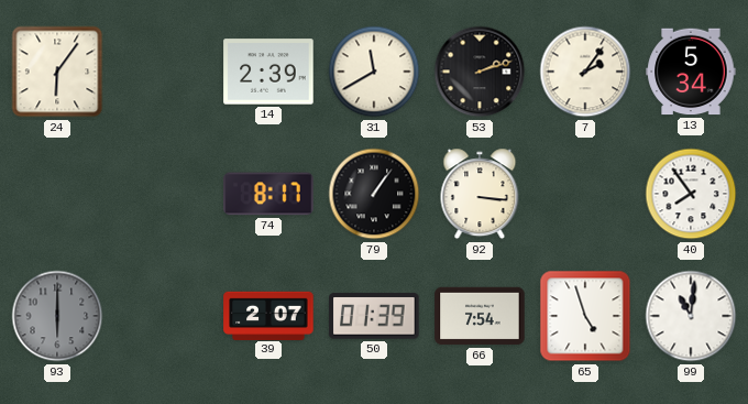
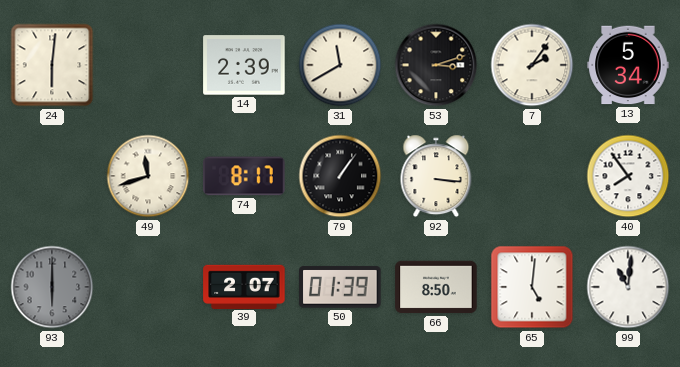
24: 6:06 -> 6:01
53: 2:12 -> 3:12
49: none -> 11:42
66: 7:54 -> 8:50
65: 4:57 -> 5:01
